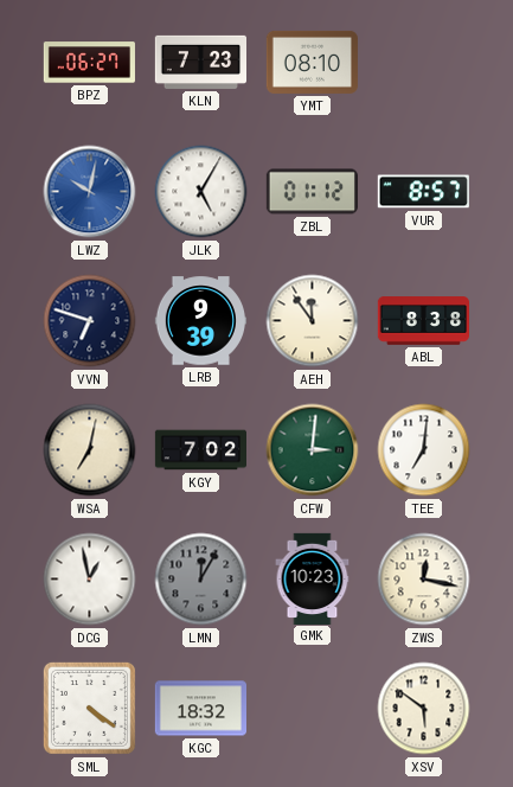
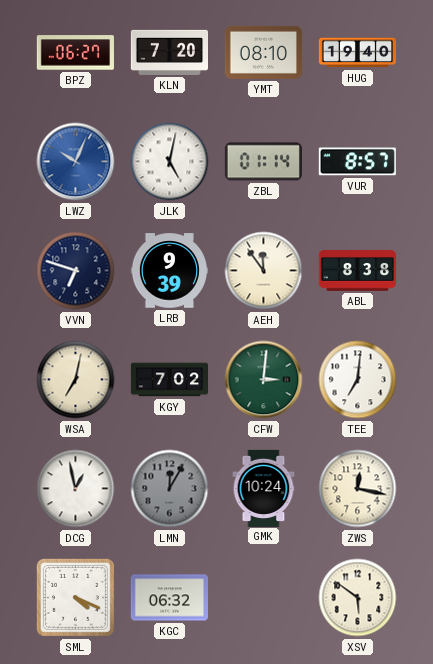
KLN: 7:23 -> 7:20
HUG: none -> 19:40
LWZ: 10:02 -> 10:04
JLK: 5:05 -> 5:02
ZBL: 01:12 -> 01:14
GMK: 10:23 -> 10:24
SML: 4:21 -> 4:19
KGC: 18:32 -> 06:32
